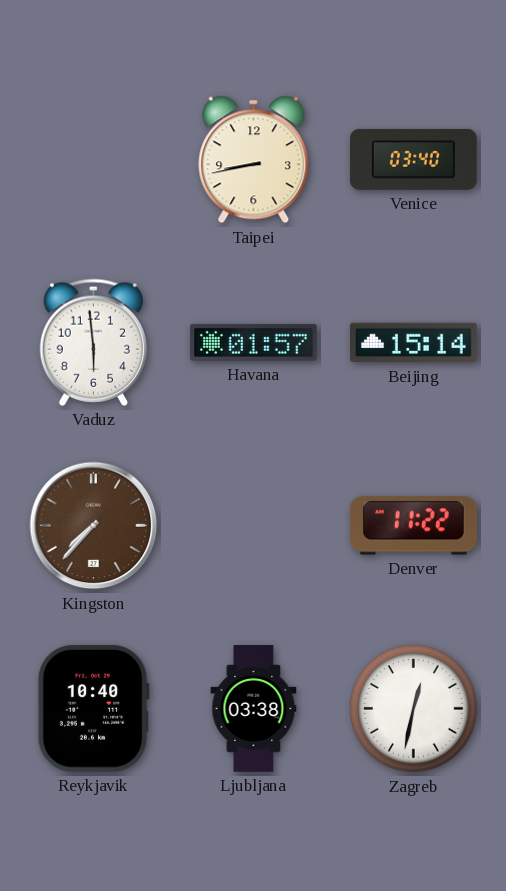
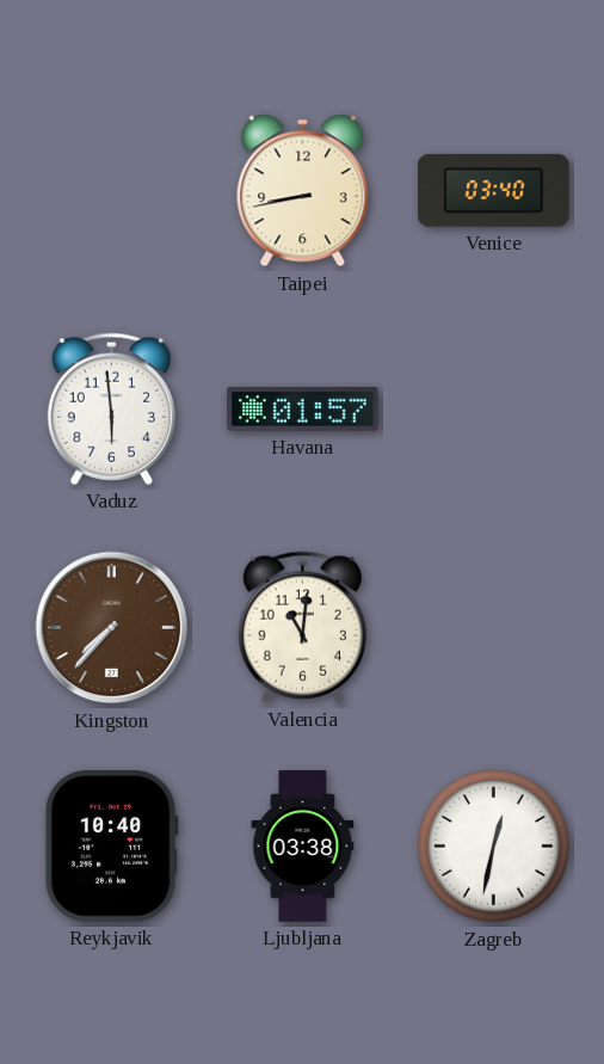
Beijing: 15:14 -> none
Valencia: none -> 11:01
Denver: 11:22 -> none
